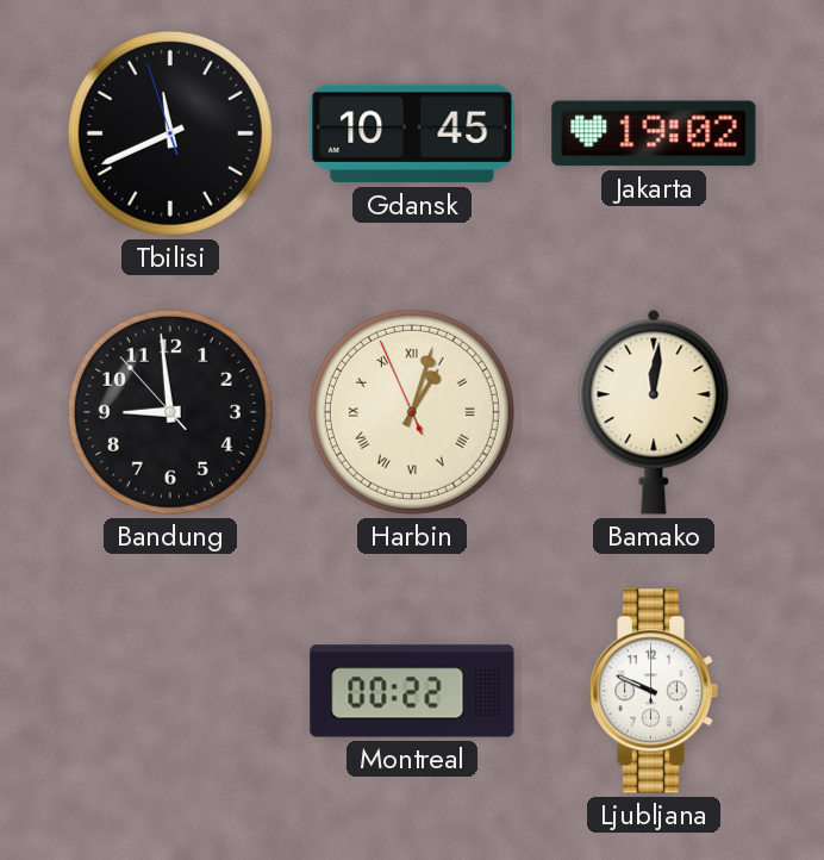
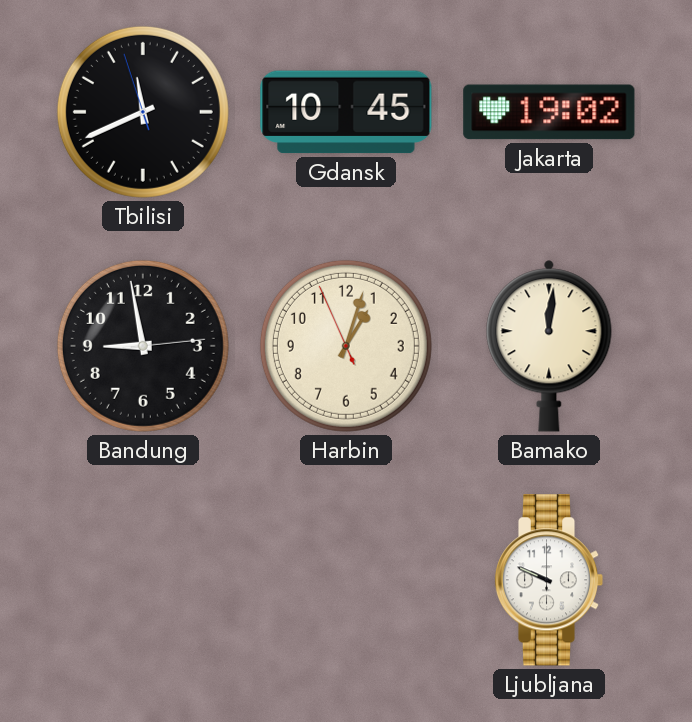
Bandung: 8:58:53 -> 8:58:14
Harbin numerals: Roman -> Arabic
Montreal: 00:22 -> none
